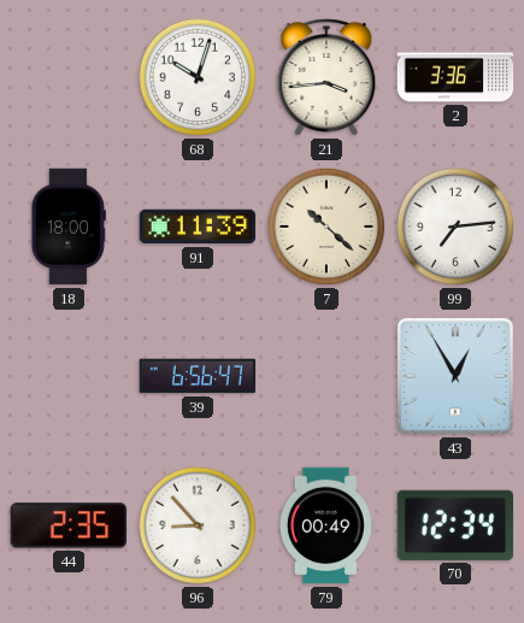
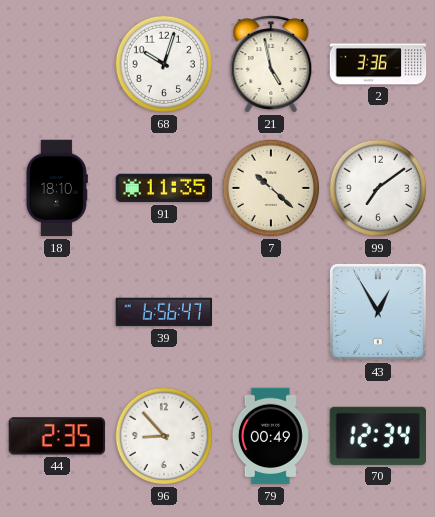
21: 3:44 -> 4:58
18: 18:00 -> 18:10
91: 11:39 -> 11:35
99: 7:14 -> 7:09
